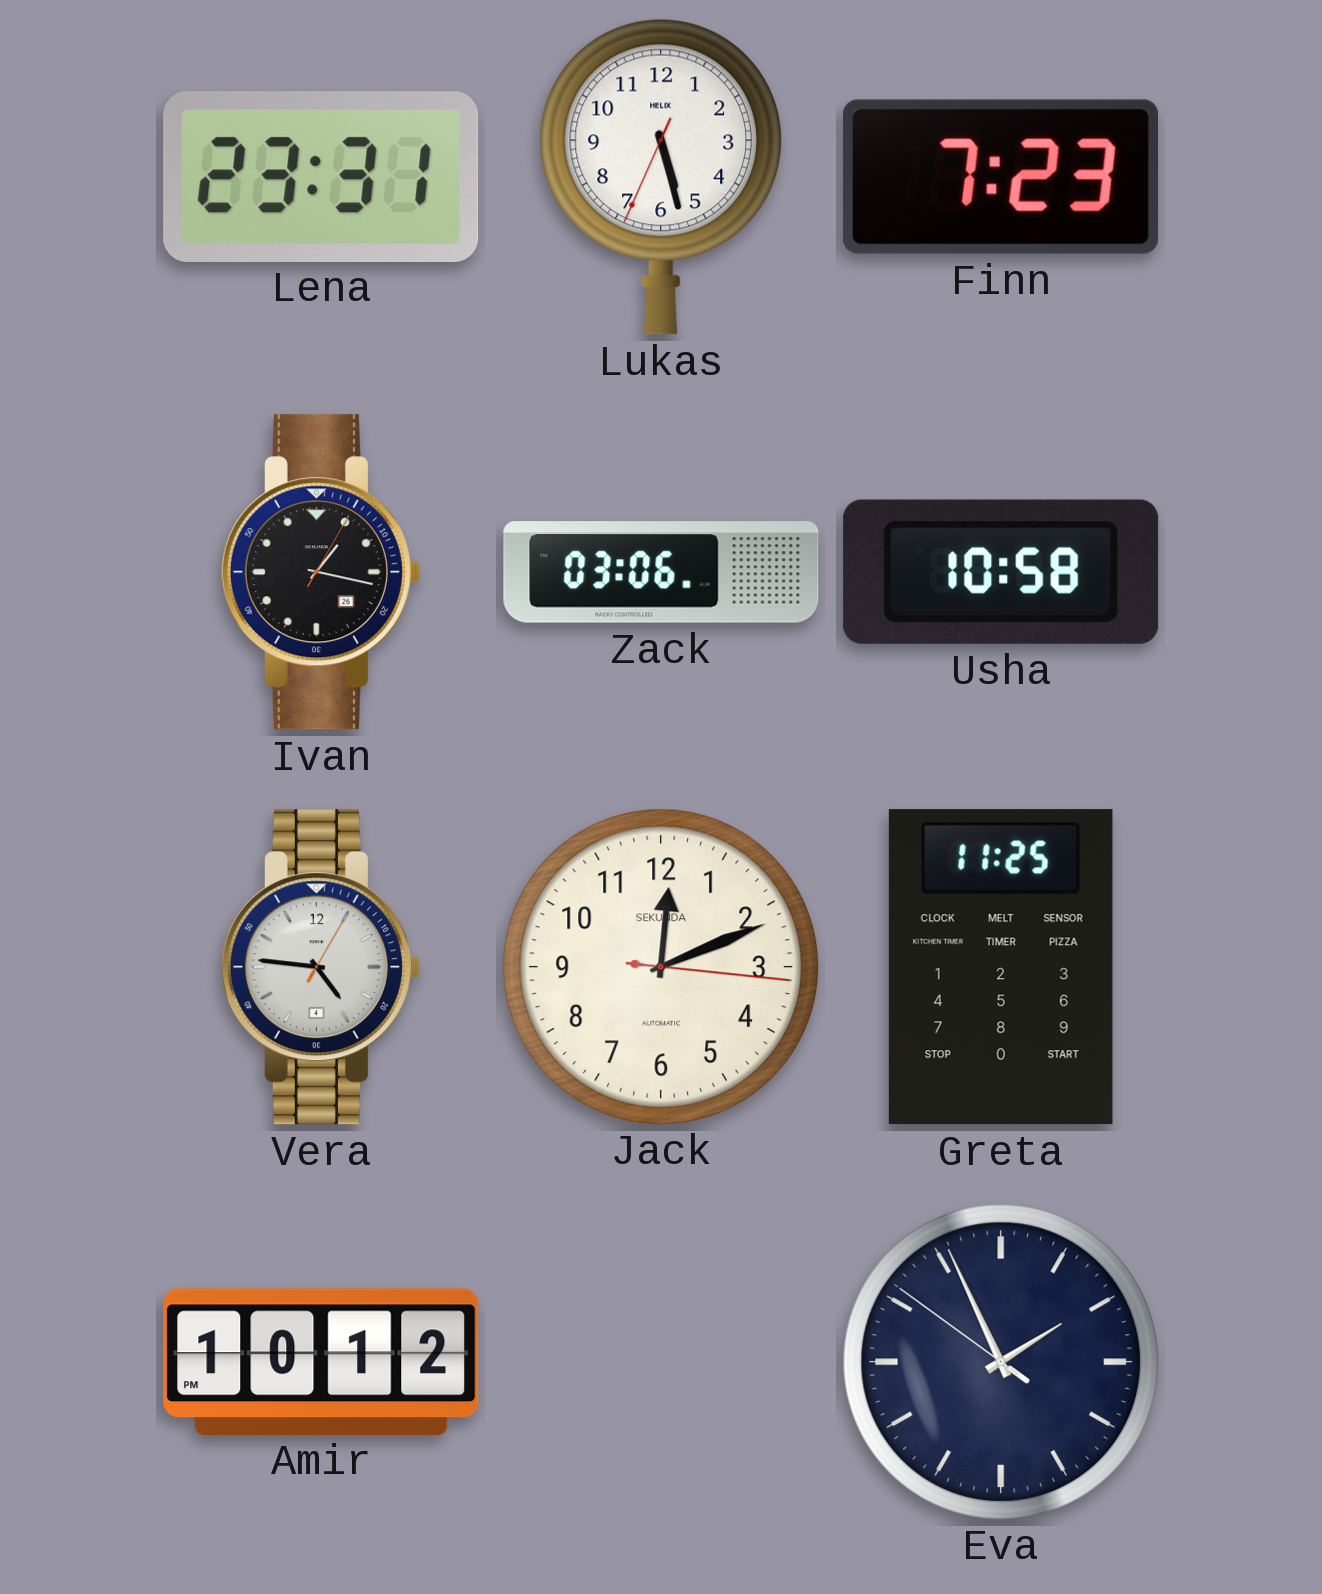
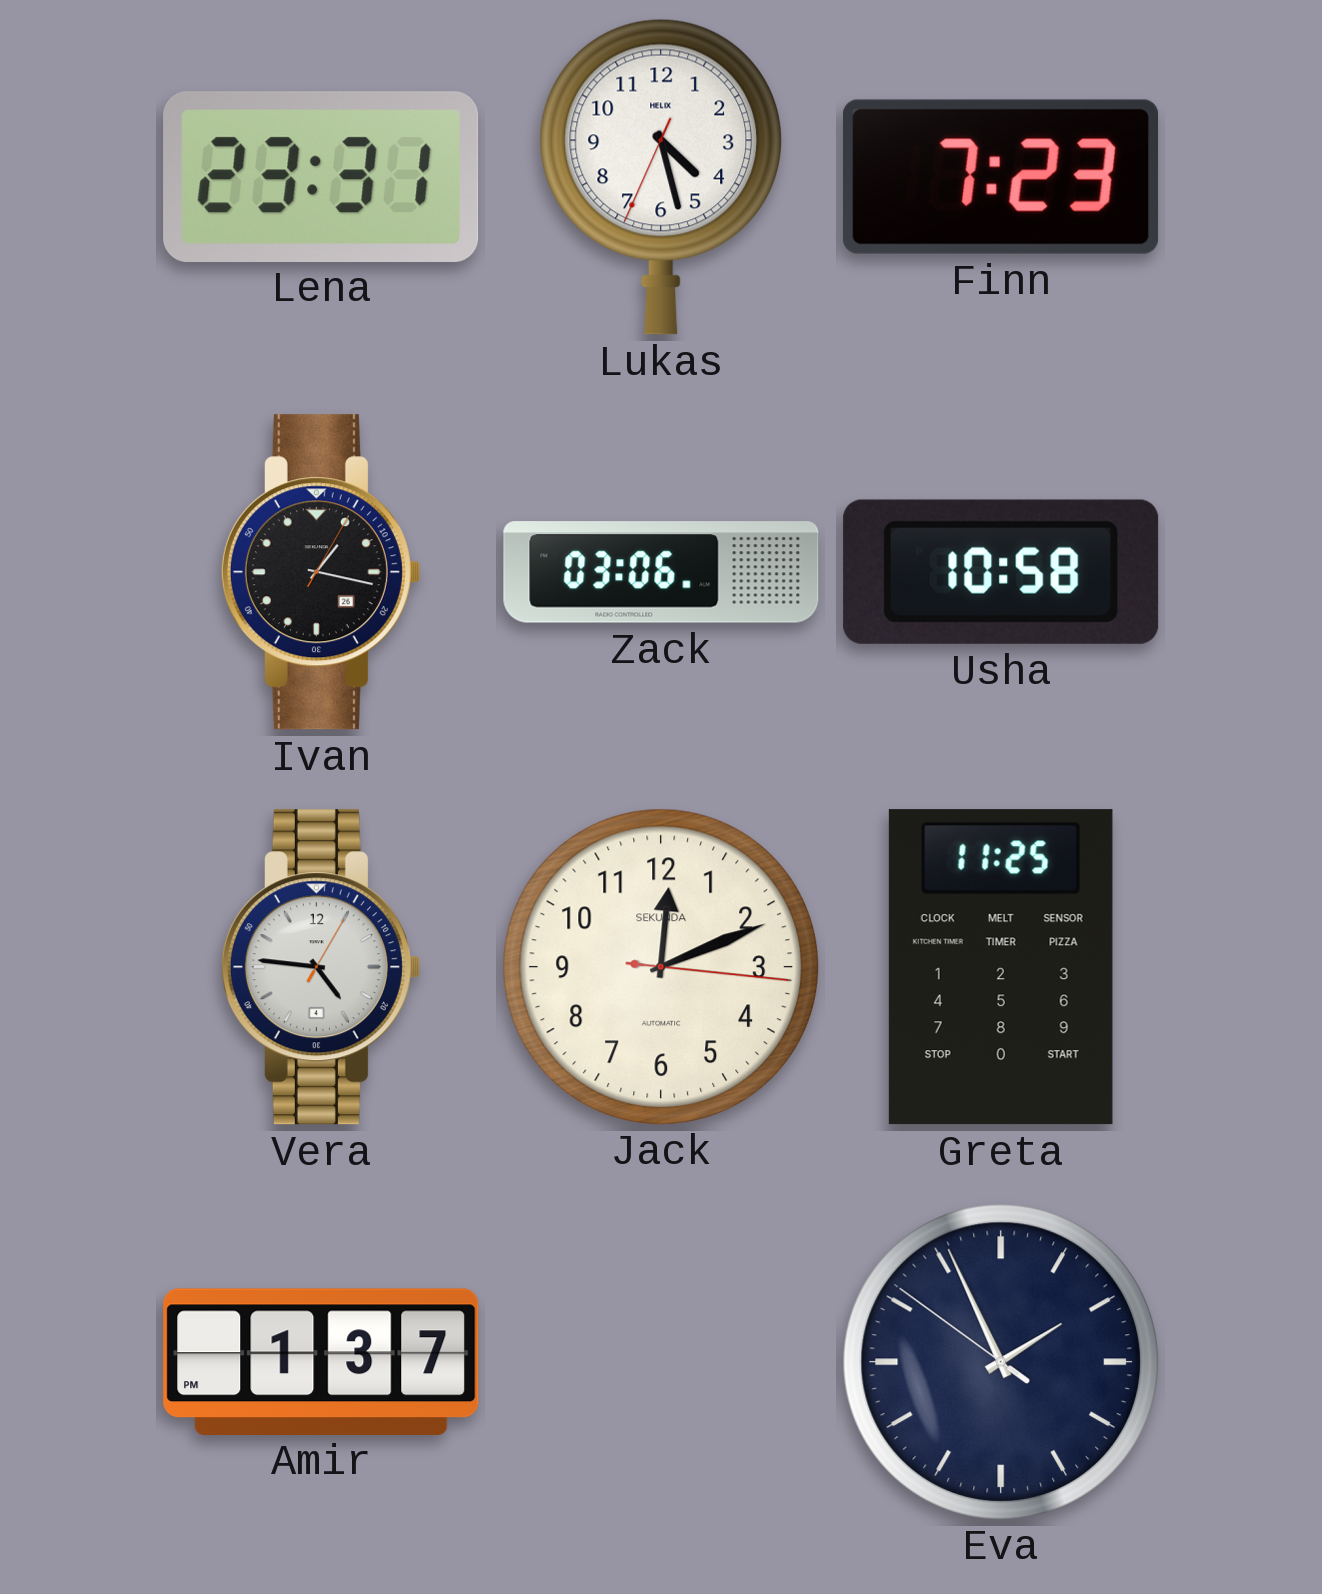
Lukas: 5:27 -> 4:27
Amir: 10:12 -> 1:37
